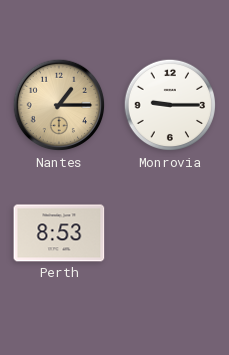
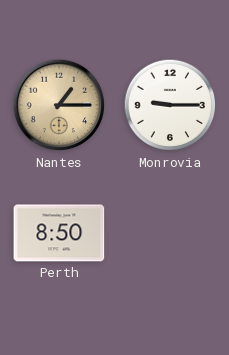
Perth: 8:53 -> 8:50
